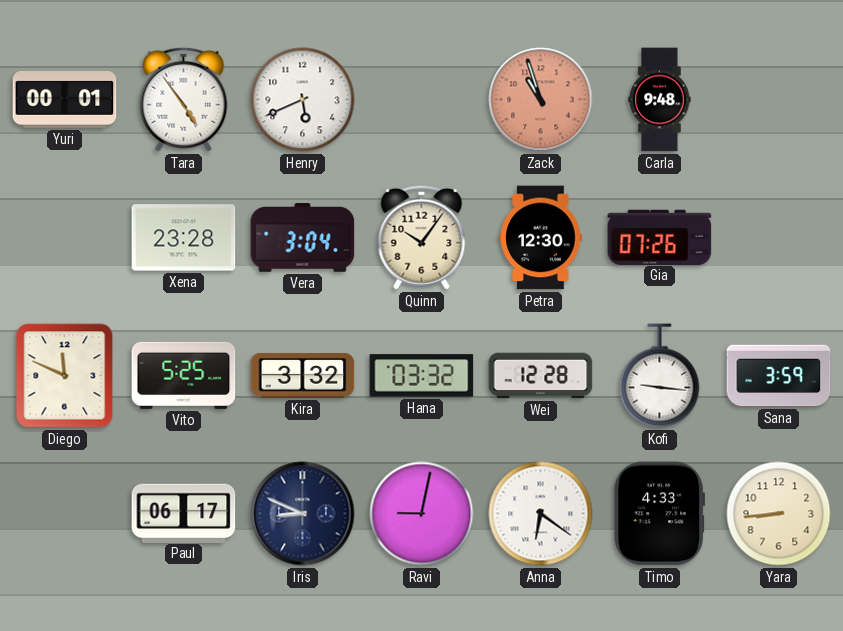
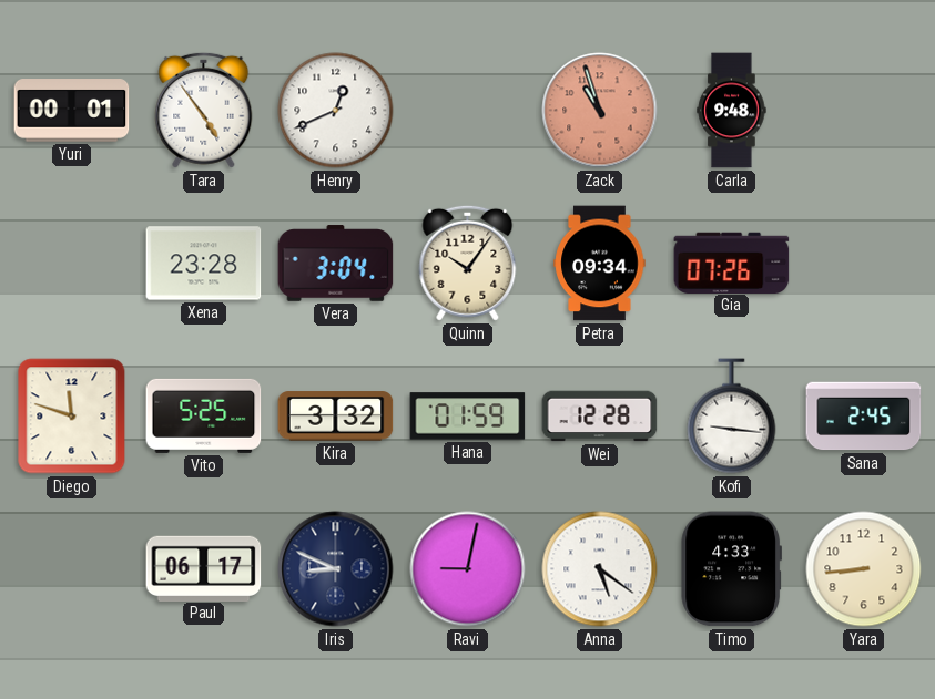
Henry: 5:41 -> 12:41
Petra: 12:30 -> 09:34
Diego: 11:49 -> 11:48
Hana: 03:32 -> 01:59
Sana: 3:59 -> 2:45
Anna: 6:21 -> 5:21
